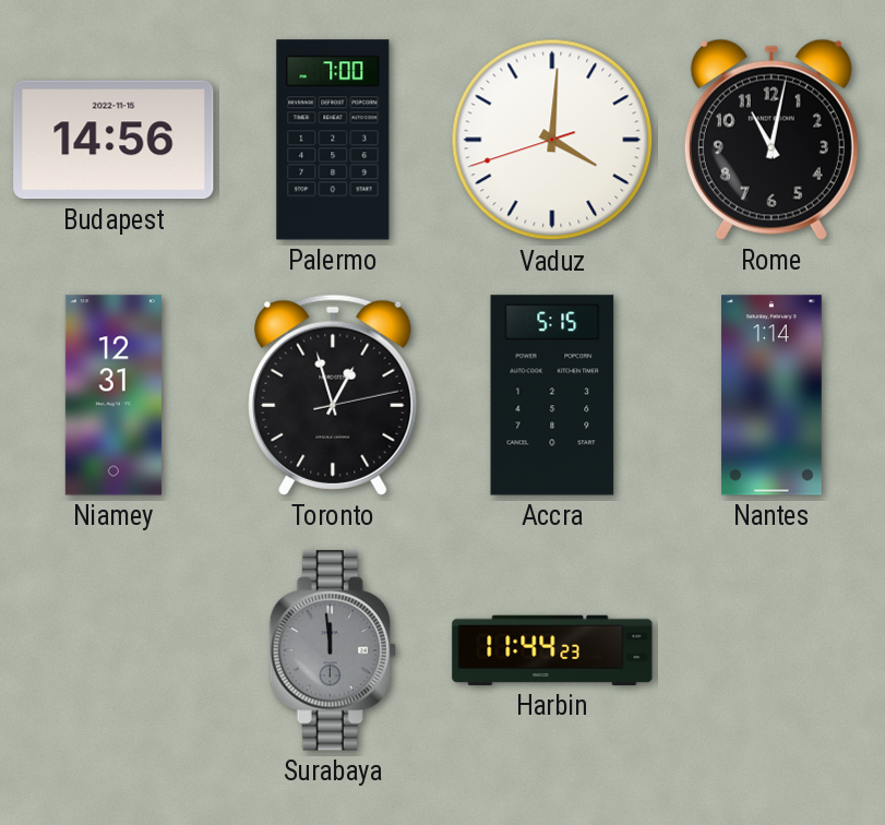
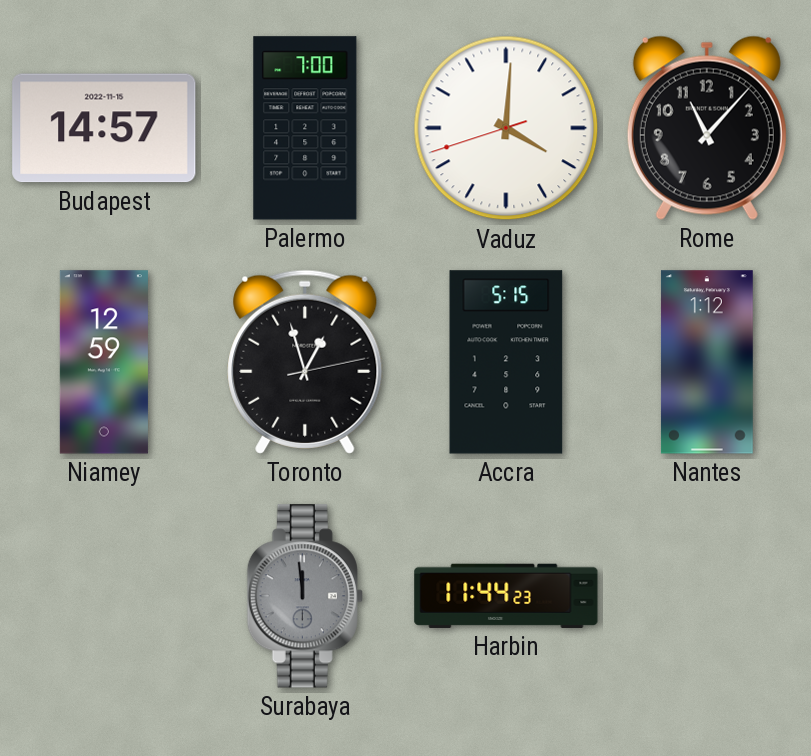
Budapest: 14:56 -> 14:57
Rome: 11:02 -> 11:07
Niamey: 12:31 -> 12:59
Nantes: 1:14 -> 1:12
